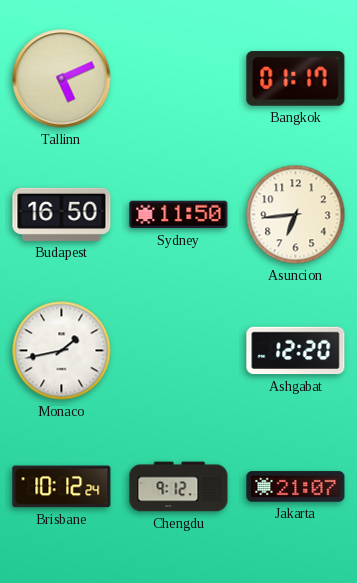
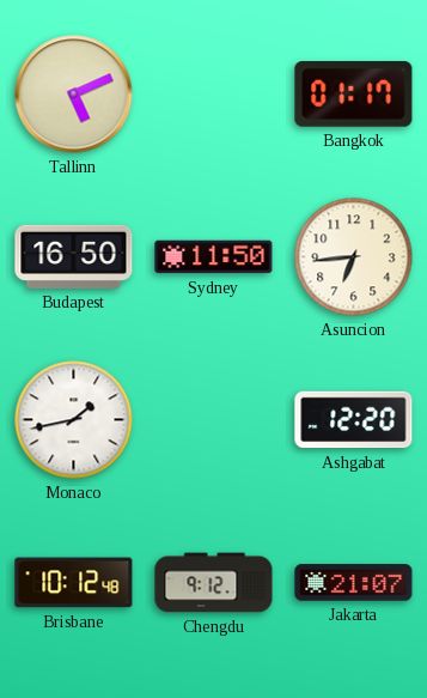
Brisbane: 10:12:24 -> 10:12:48
